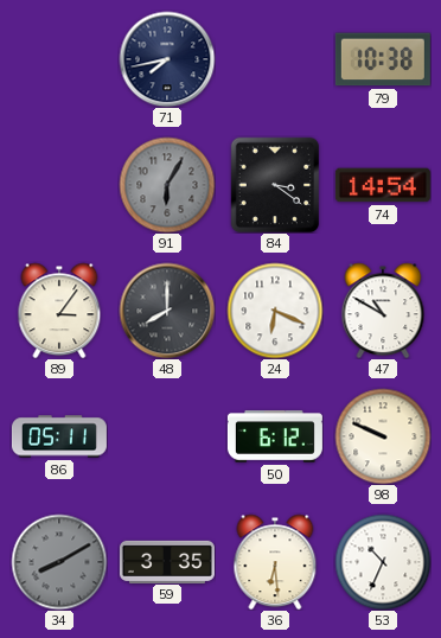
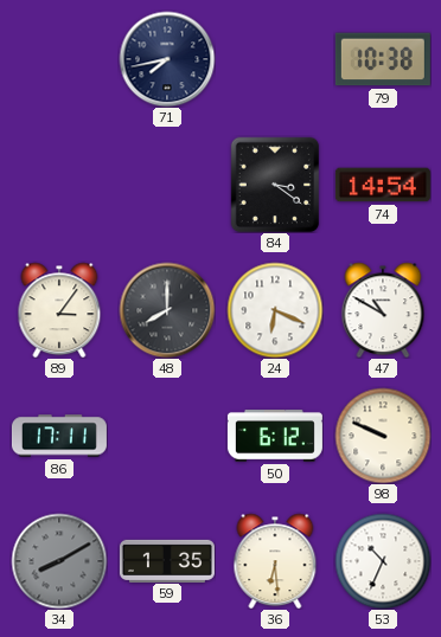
91: 6:05 -> none
86: 05:11 -> 17:11
59: 3:35 -> 1:35
